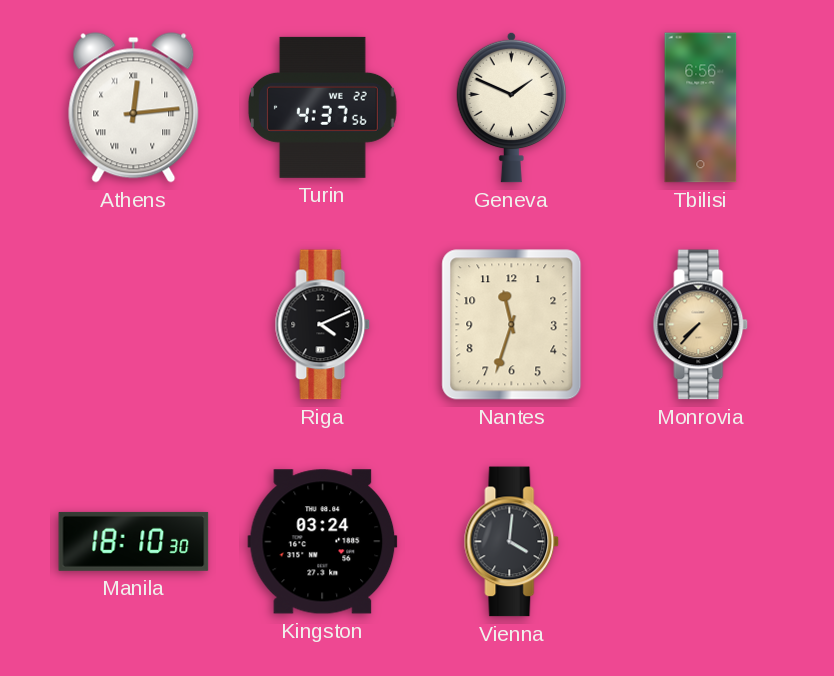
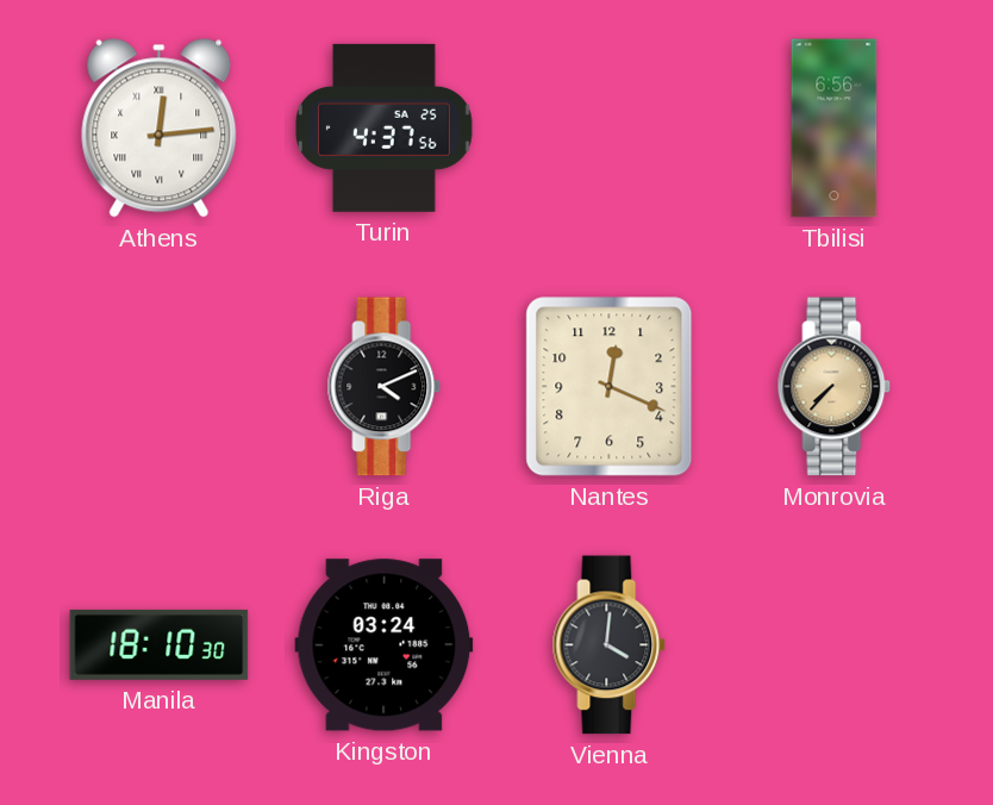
Turin date: WE 22 -> SA 25
Geneva: 1:49 -> none
Nantes: 11:33 -> 12:19
